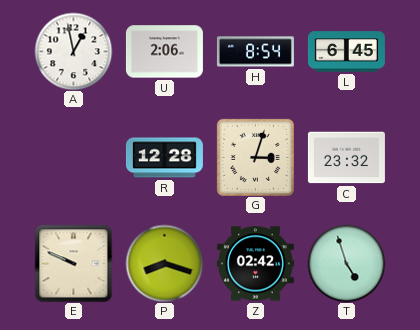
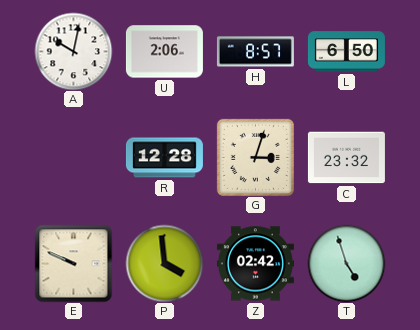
A: 12:58 -> 10:02
H: 8:54 -> 8:57
L: 6:45 -> 6:50
P: 8:18 -> 3:59
